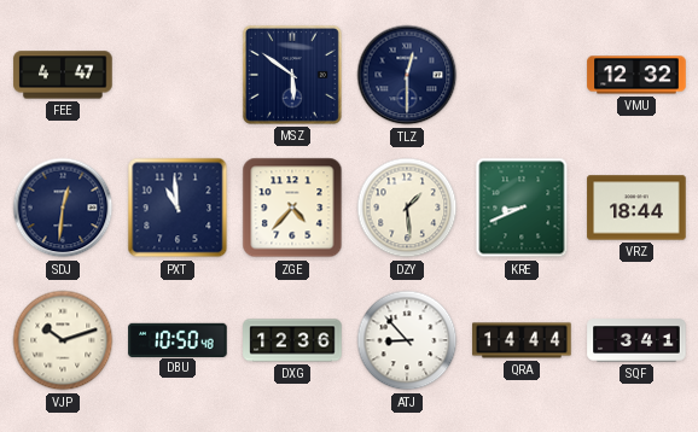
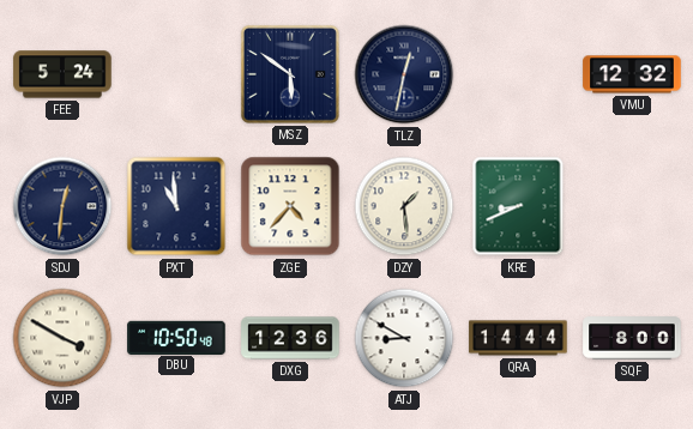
FEE: 4:47 -> 5:24
TLZ: 12:30 -> 12:32
VRZ: 18:44 -> none
VJP: 10:12 -> 3:50
ATJ: 8:53 -> 8:50
SQF: 3:41 -> 8:00
